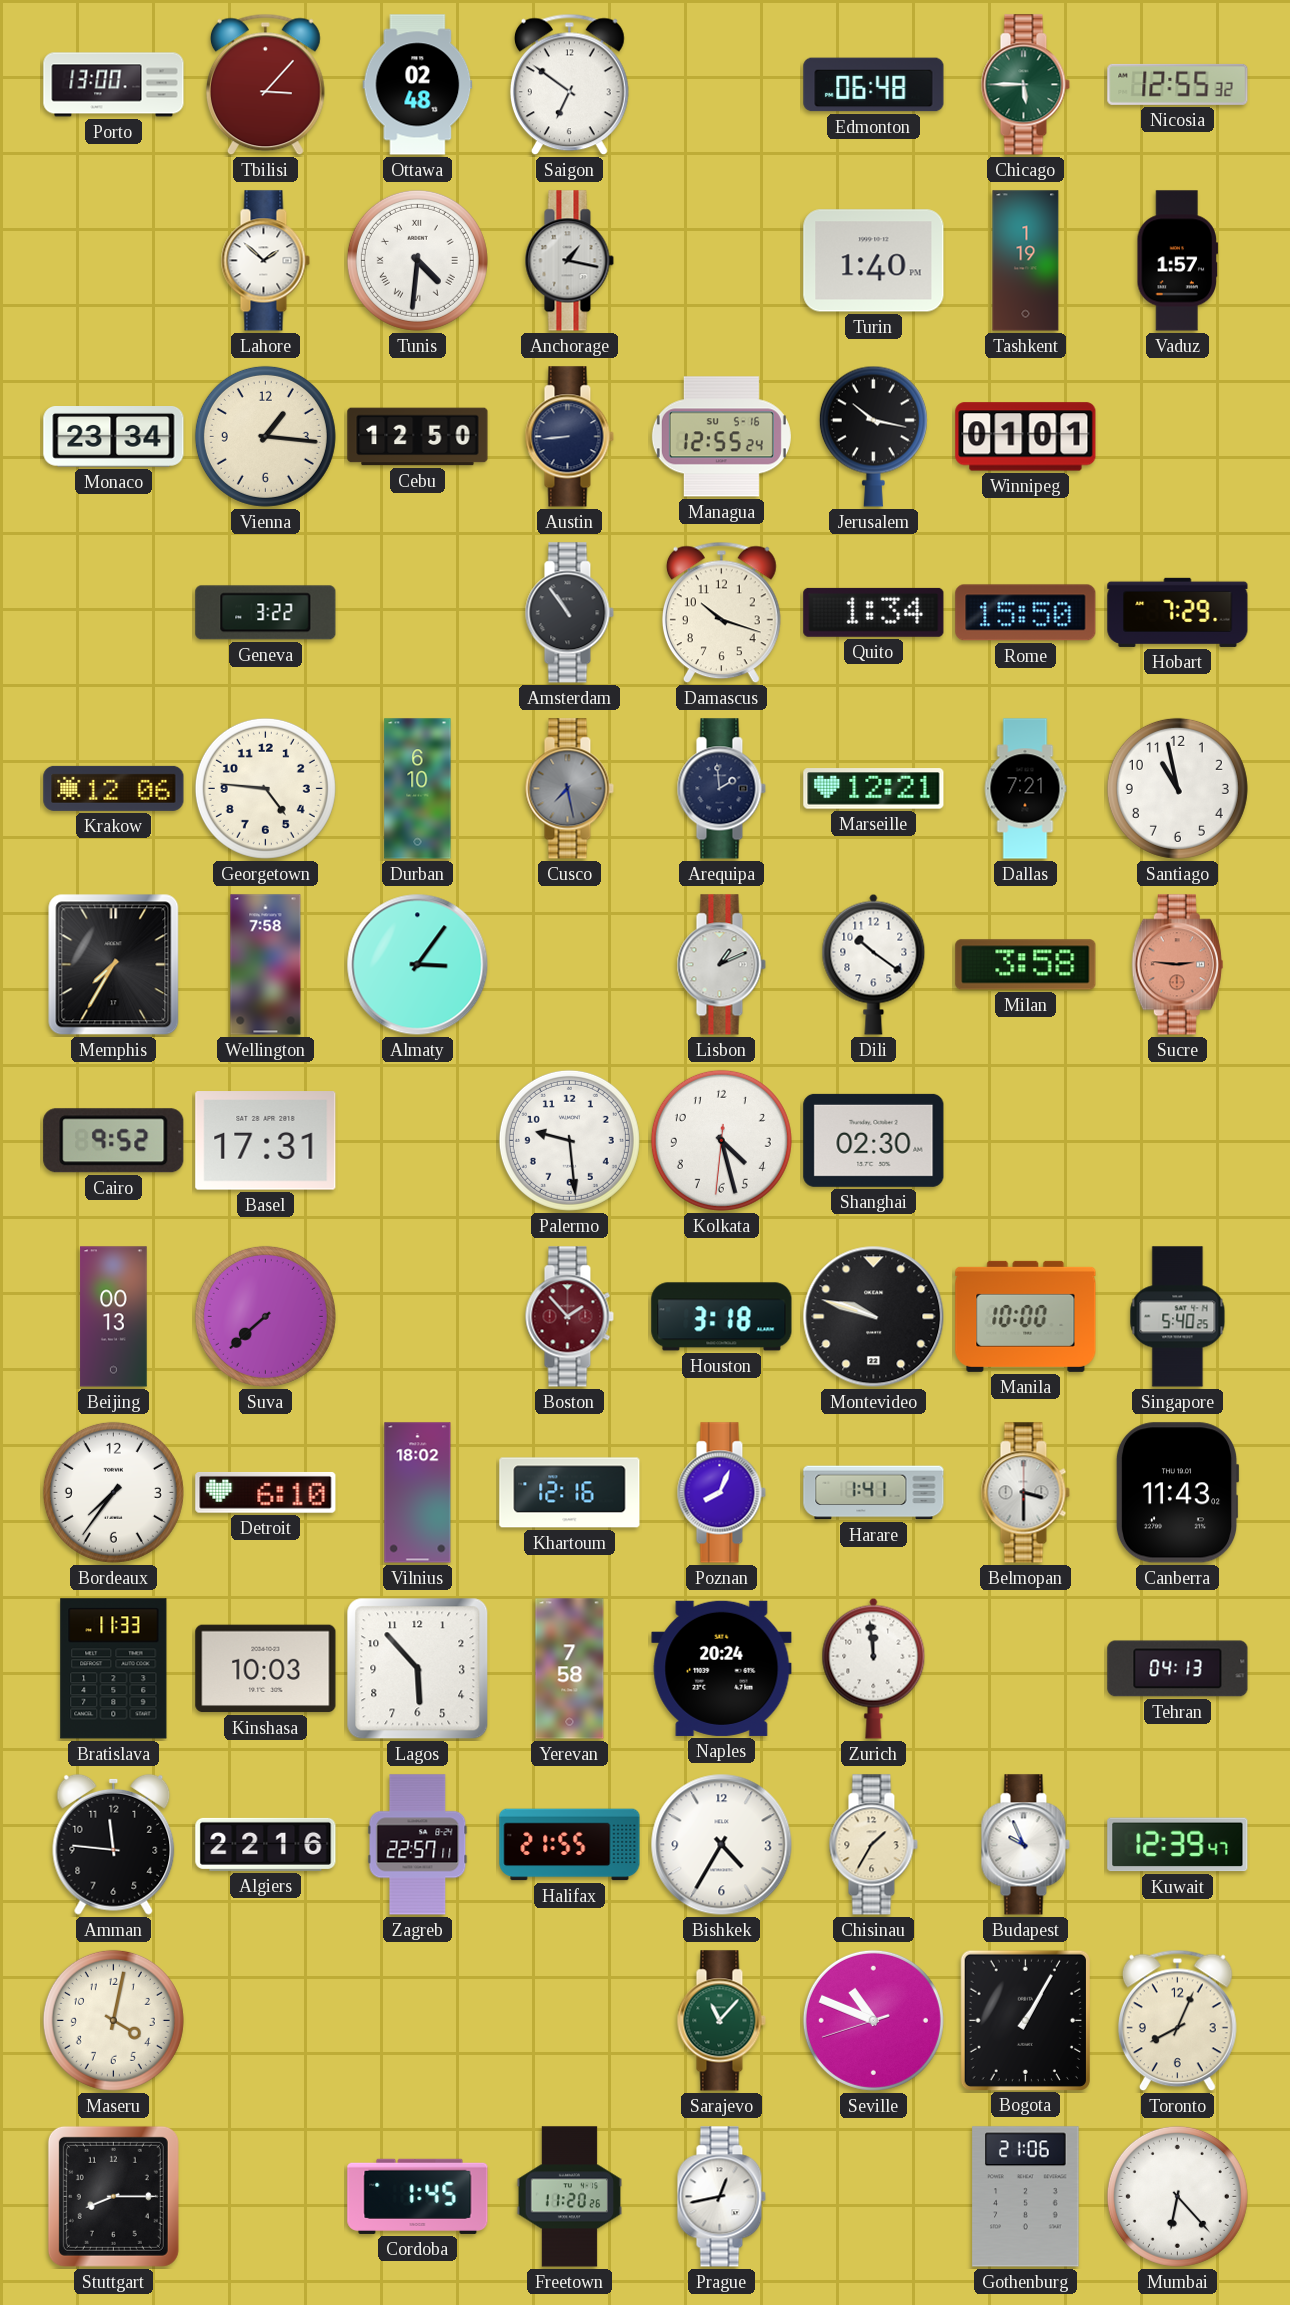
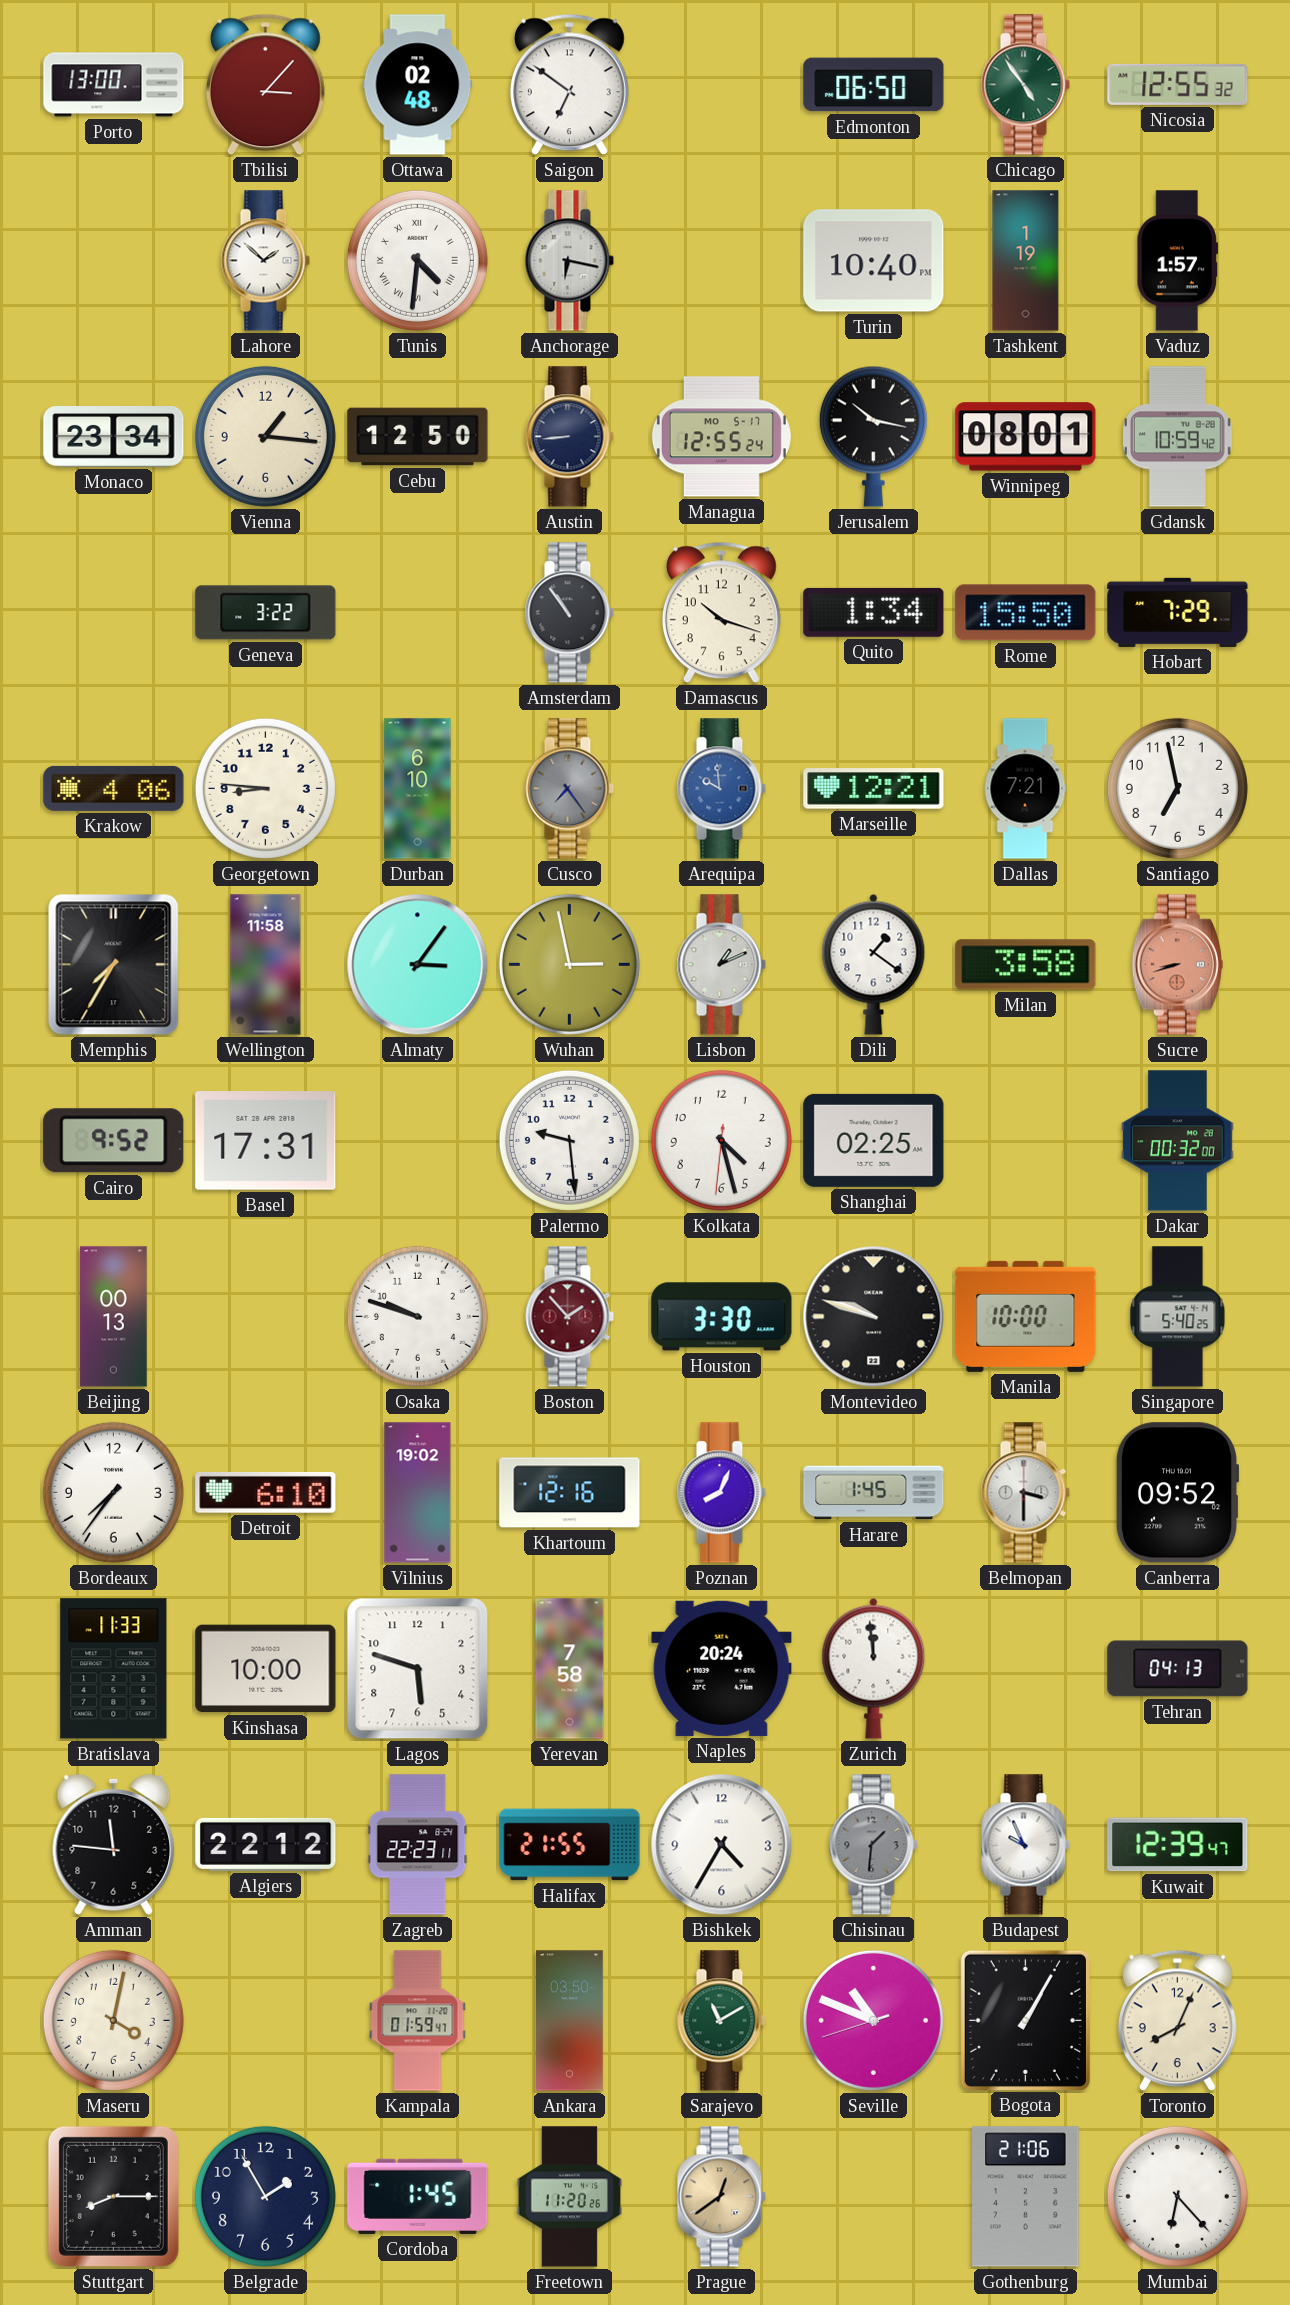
Edmonton: 06:48 -> 06:50
Chicago: 5:45 -> 4:54
Anchorage: 1:17 -> 6:17
Turin: 1:40 -> 10:40
Managua date: SU 5-16 -> MO 5-17
Winnipeg: 01:01 -> 08:01
Gdansk: none -> 10:59
Krakow: 12:06 -> 4:06
Georgetown: 4:46 -> 8:46
Cusco: 7:28 -> 7:24
Arequipa: 1:59 -> 9:59
Arequipa dial: navy -> blue
Santiago: 10:58 -> 6:58
Wellington: 7:58 -> 11:58
Wuhan: none -> 2:58
Dili: 10:21 -> 1:21
Sucre: 2:46 -> 8:42
Shanghai: 02:30 -> 02:25
Dakar: none -> 00:32
Suva: 7:38 -> none
Osaka: none -> 9:48
Houston: 3:18 -> 3:30
Vilnius: 18:02 -> 19:02
Harare: 1:41 -> 1:45
Canberra: 11:43 -> 09:52
Kinshasa: 10:03 -> 10:00
Lagos: 5:53 -> 5:48
Algiers: 22:16 -> 22:12
Zagreb: 22:57 -> 22:23
Chisinau: 1:35 -> 1:31
Chisinau dial: cream -> grey
Kampala: none -> 01:59
Ankara: none -> 03:50
Sarajevo: 11:07 -> 11:10
Belgrade: none -> 1:55
Prague: 12:43 -> 12:39
Prague dial: white -> champagne
